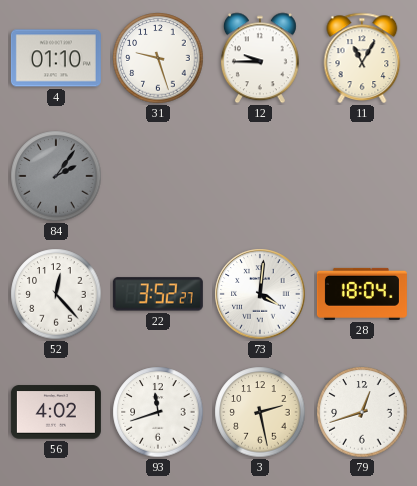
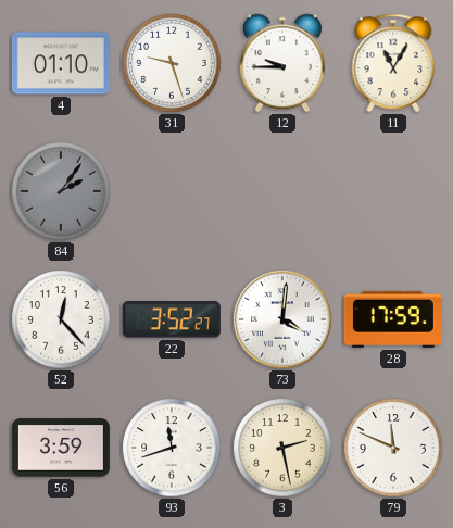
28: 18:04 -> 17:59
56: 4:02 -> 3:59
79: 12:42 -> 11:49
